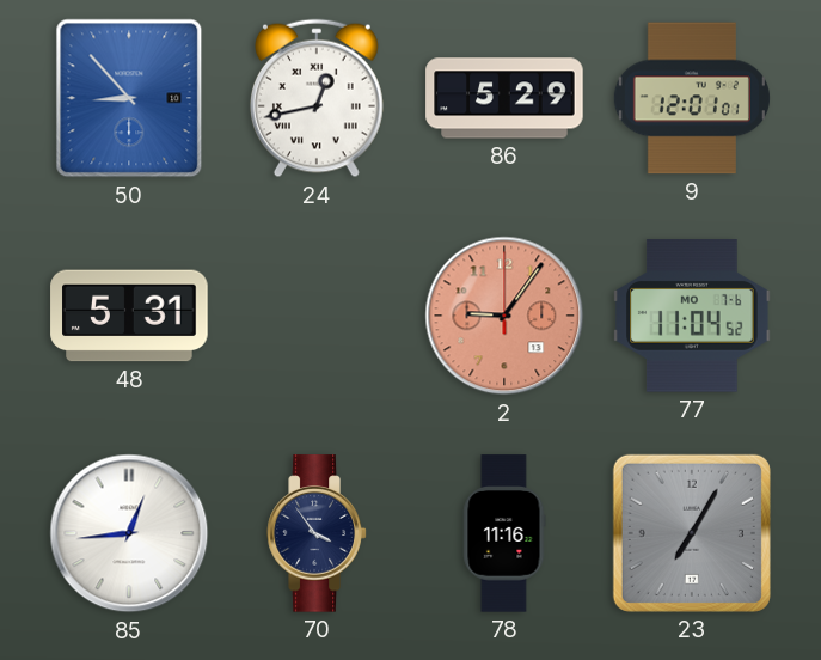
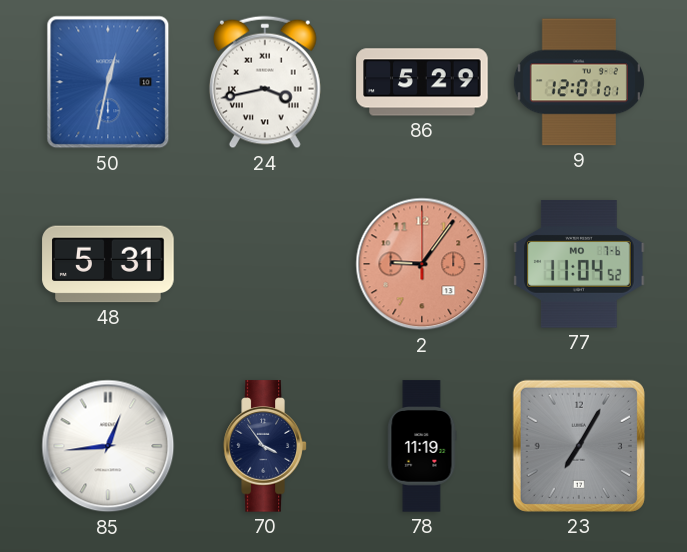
50: 8:53 -> 12:32
24: 12:43 -> 3:43
78: 11:16 -> 11:19
